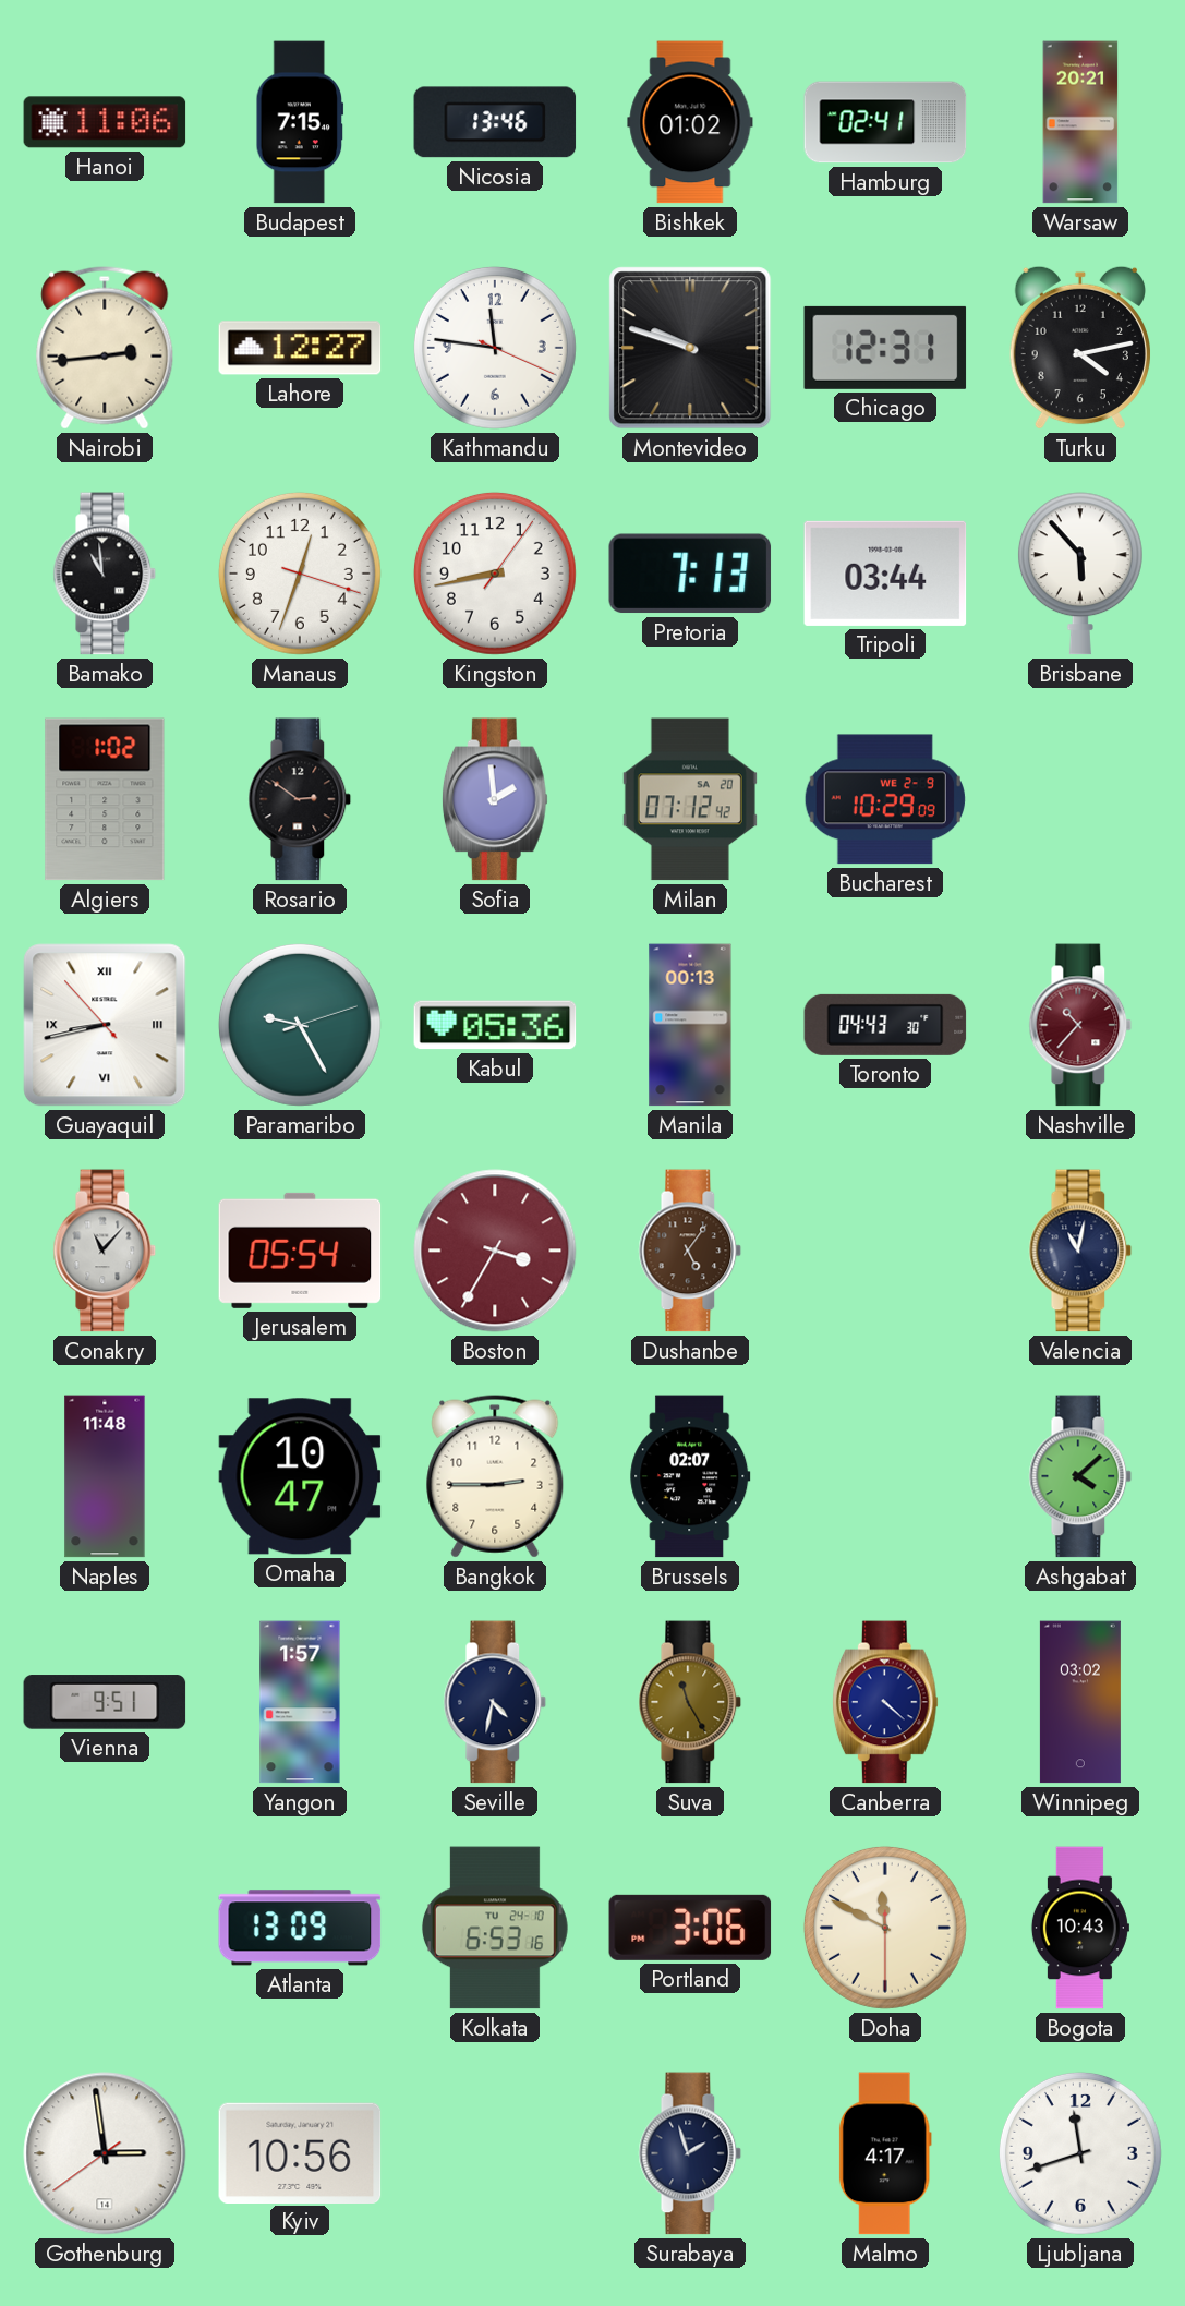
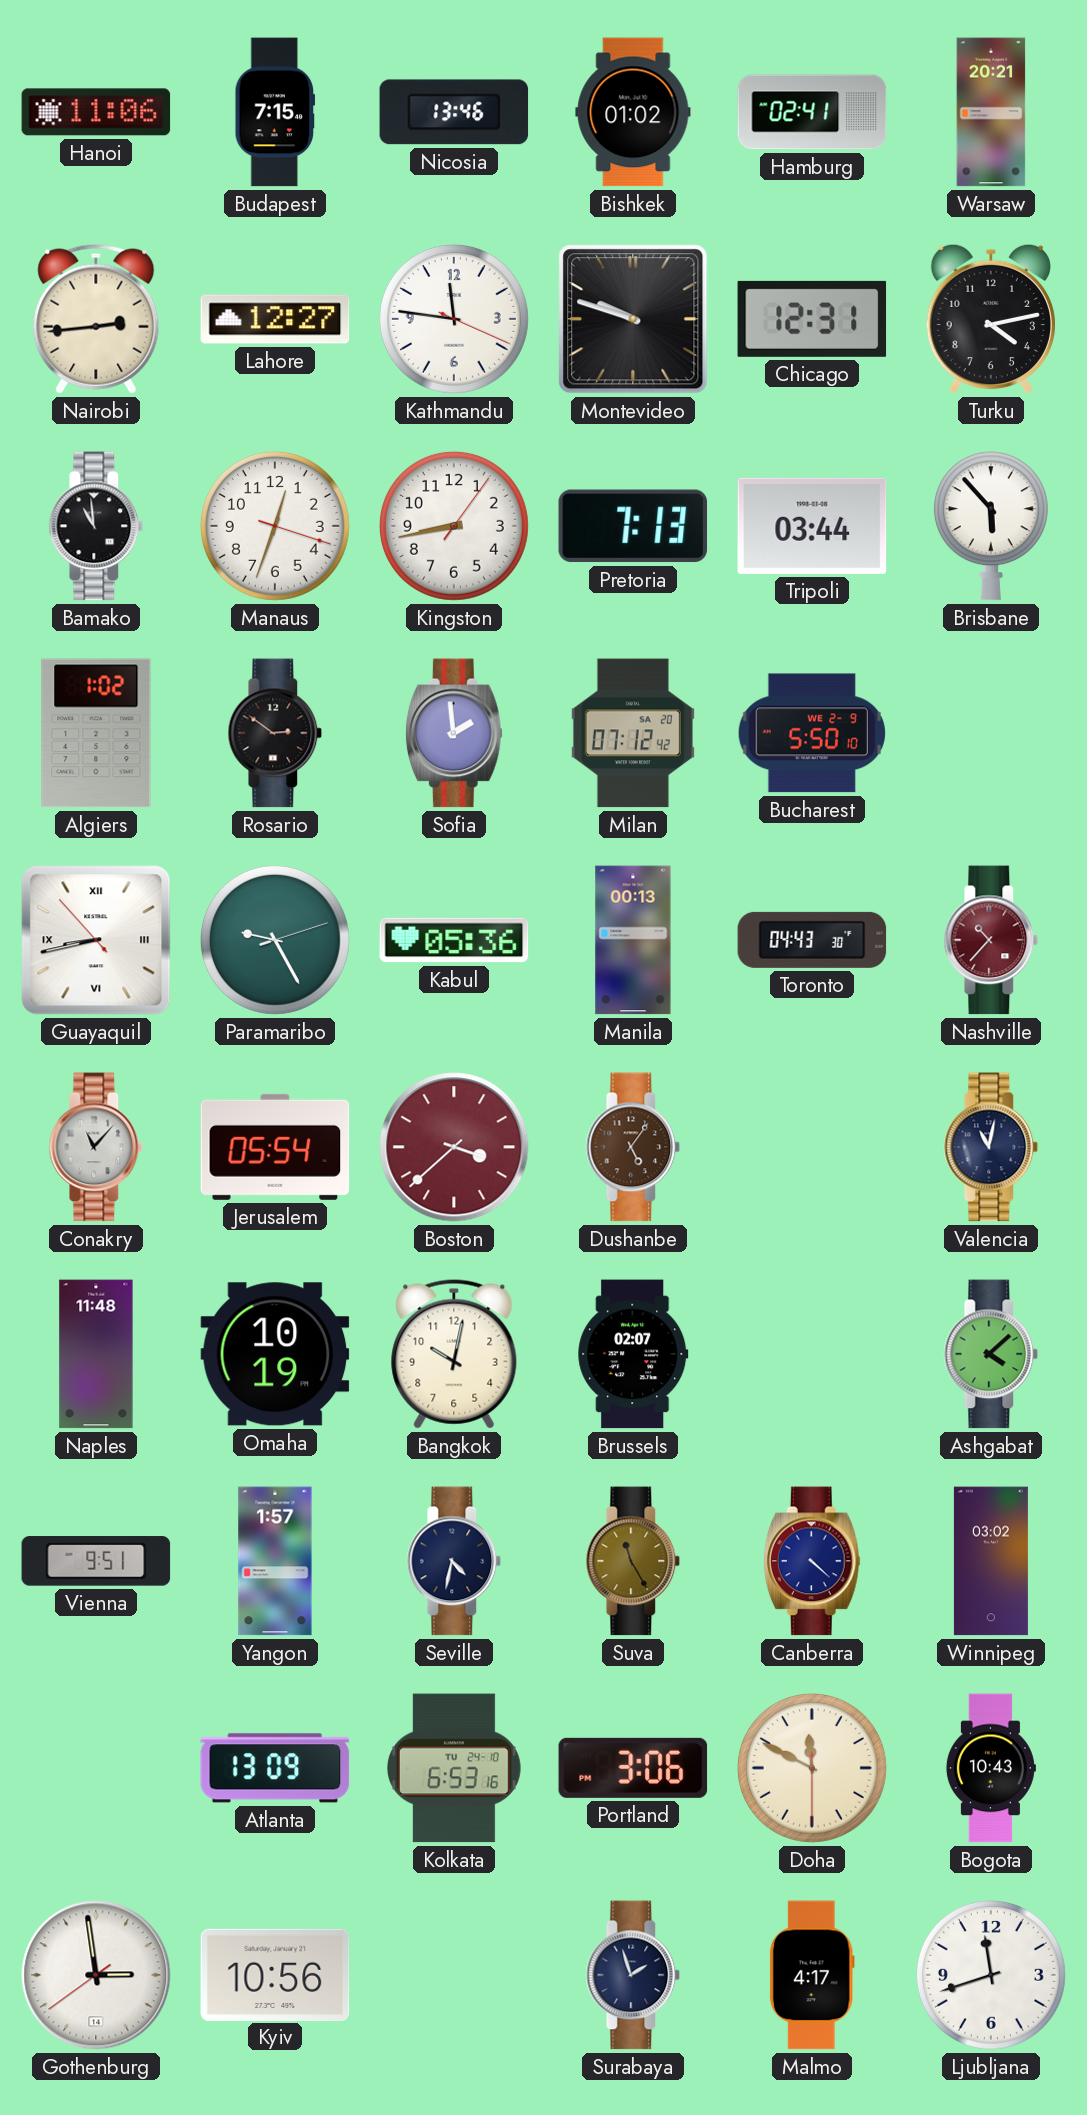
Bucharest: 10:29 -> 5:50
Boston: 3:35 -> 3:38
Omaha: 10:47 -> 10:19
Bangkok: 2:45 -> 10:02
